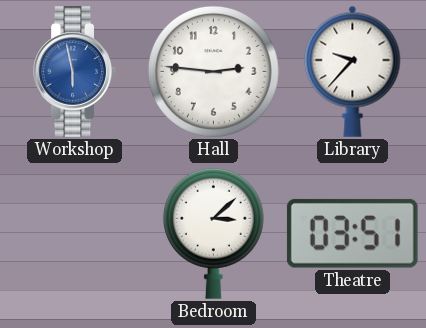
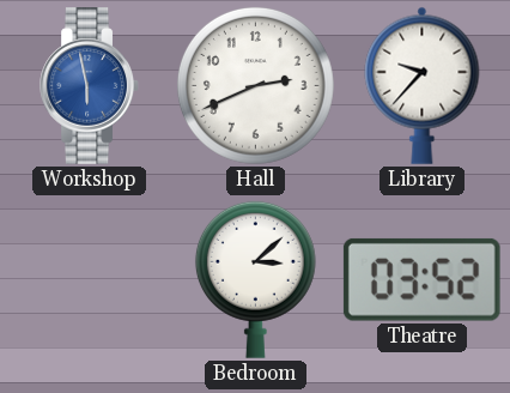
Hall: 2:46 -> 2:41
Theatre: 03:51 -> 03:52
